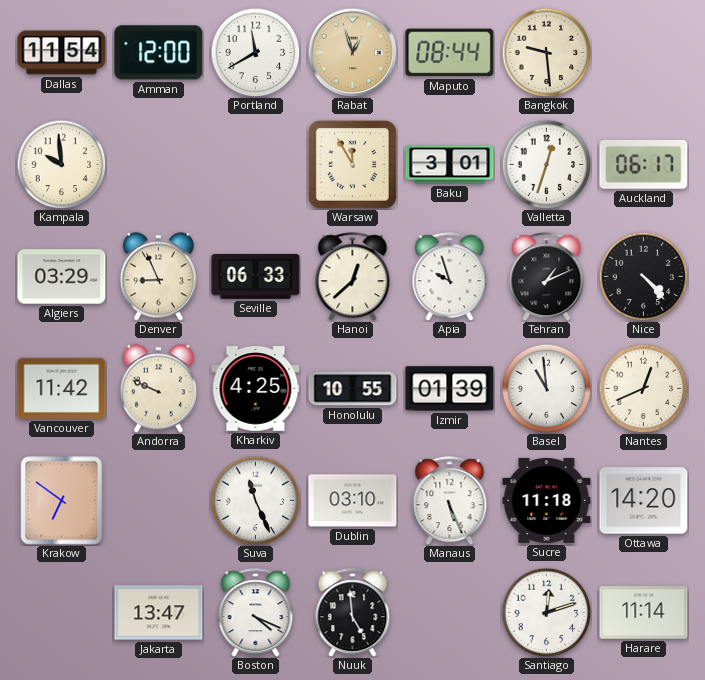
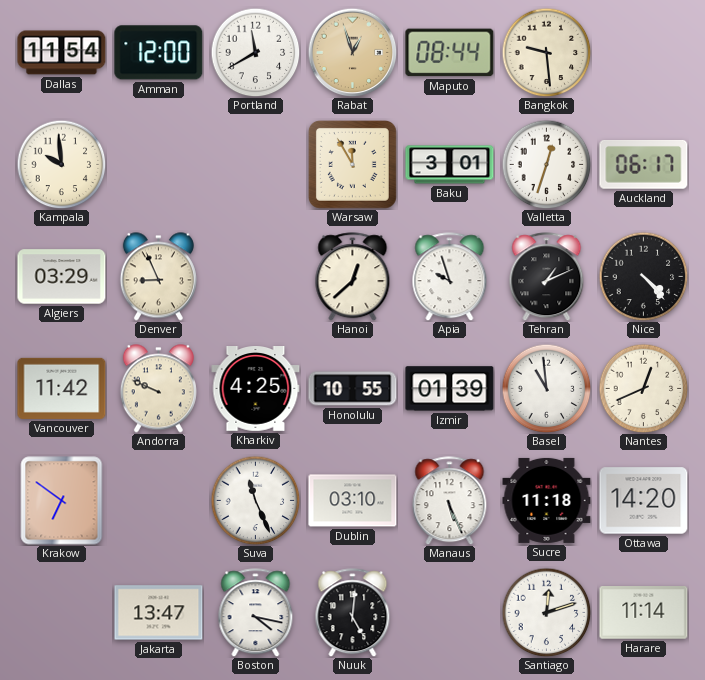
Seville: 06:33 -> none
Boston: 4:19 -> 4:17
Nuuk: 4:59 -> 5:01
